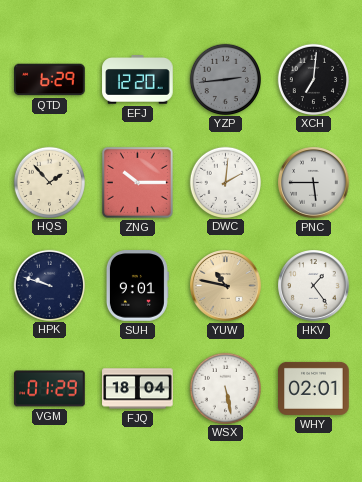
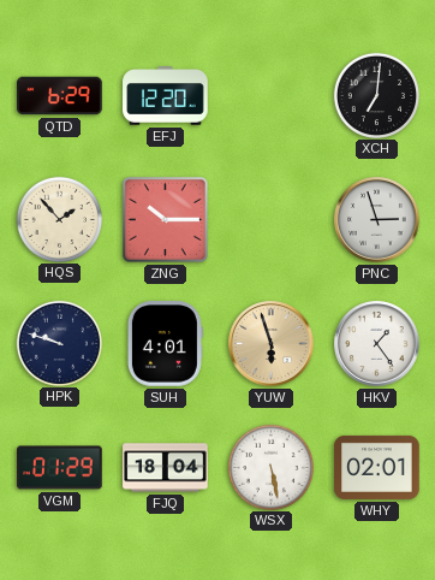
YZP: 2:44 -> none
DWC: 2:01 -> none
PNC: 5:45 -> 2:57
SUH: 9:01 -> 4:01
YUW: 10:47 -> 5:57
